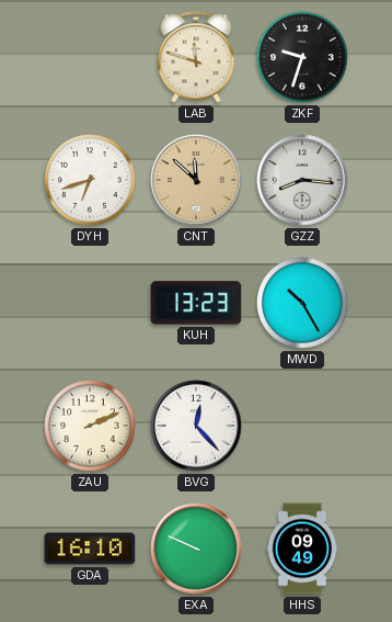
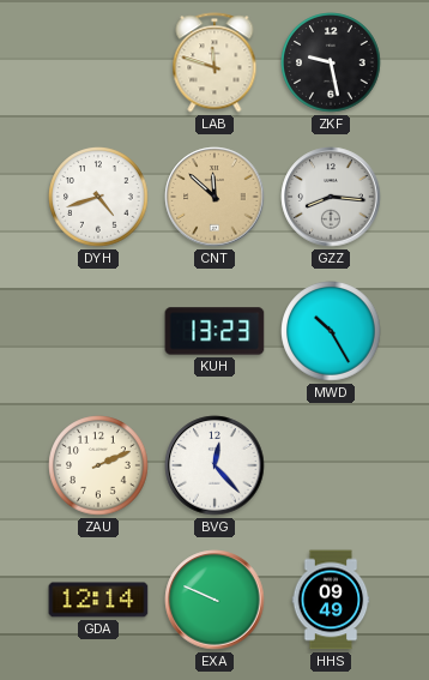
ZKF: 9:33 -> 9:28
DYH: 6:42 -> 4:42
GDA: 16:10 -> 12:14
